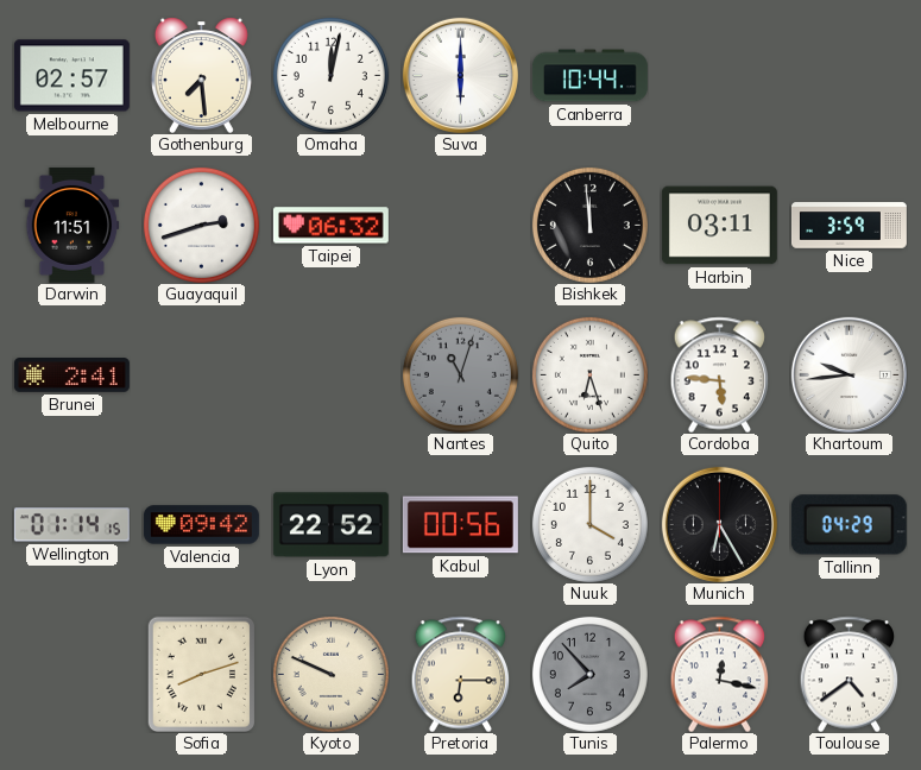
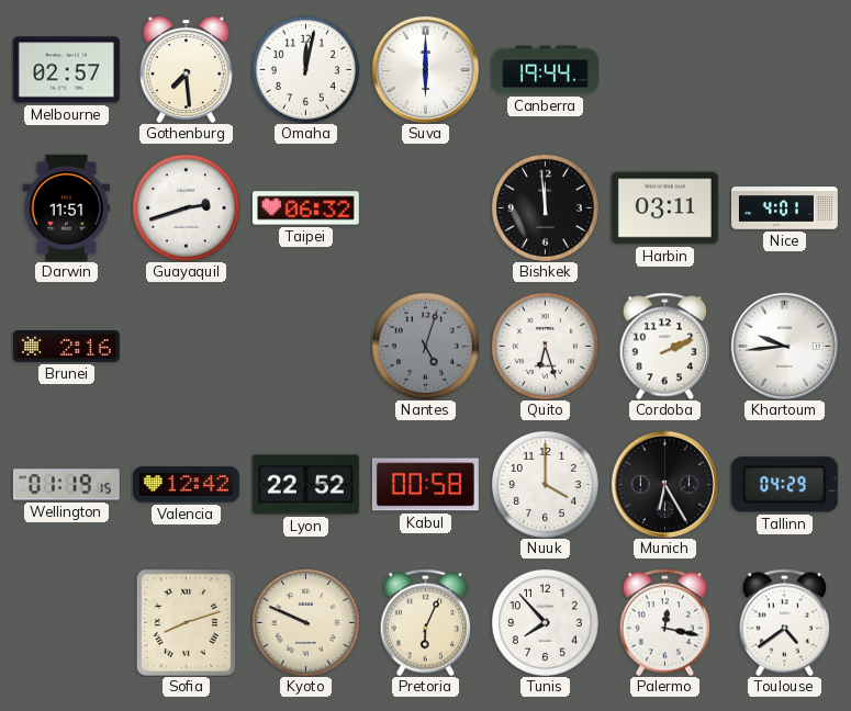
Canberra: 10:44 -> 19:44
Nice: 3:59 -> 4:01
Brunei: 2:41 -> 2:16
Nantes: 11:03 -> 5:03
Cordoba: 5:46 -> 2:11
Wellington: 01:14 -> 01:19
Valencia: 09:42 -> 12:42
Kabul: 00:56 -> 00:58
Pretoria: 6:15 -> 6:04
Tunis dial: grey -> white
